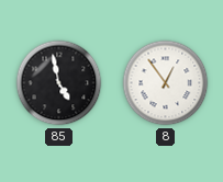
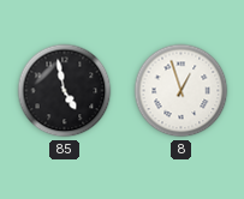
8: 12:54 -> 12:57
